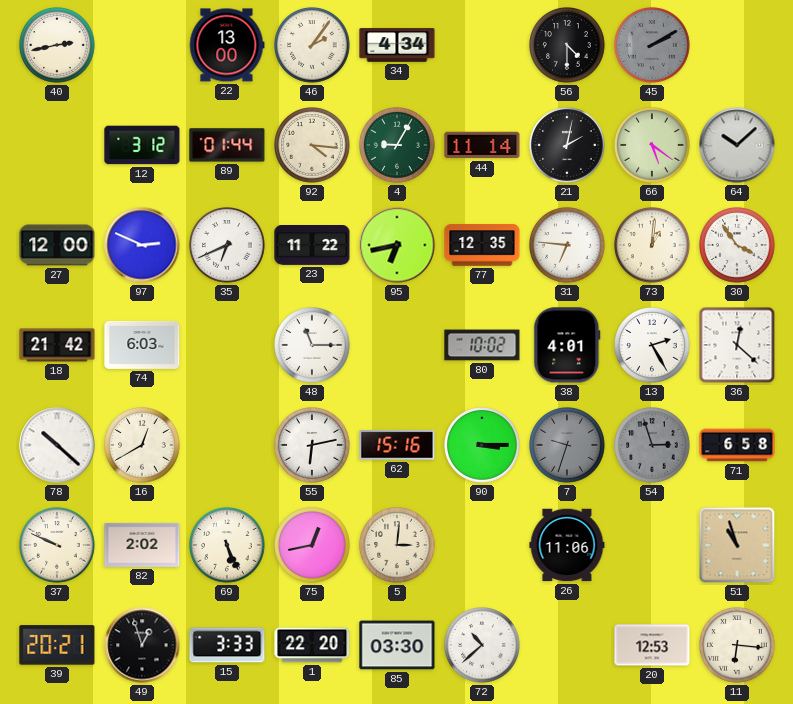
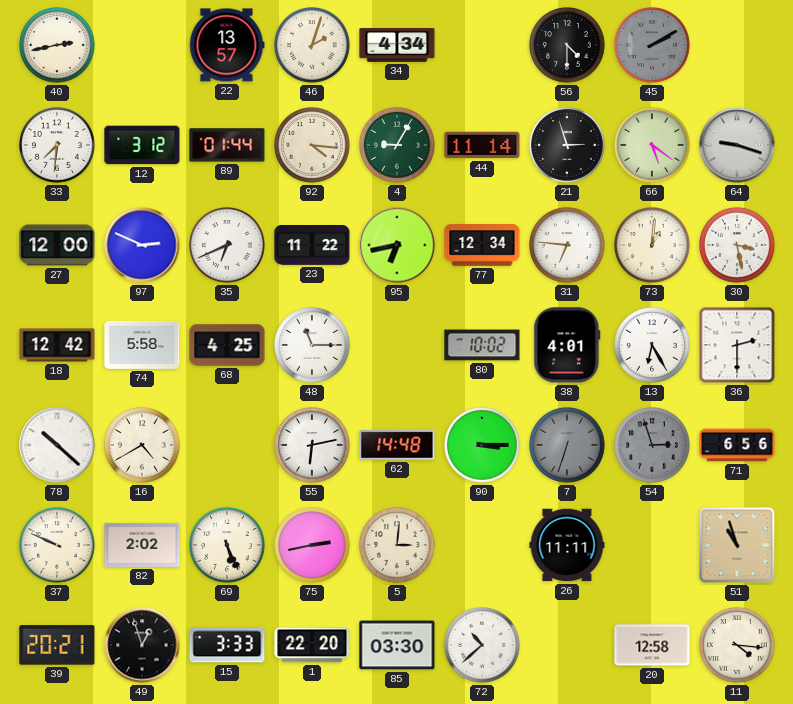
22: 13:00 -> 13:57
46: 2:06 -> 2:03
33: none -> 7:31
21: 2:02 -> 2:57
64: 10:08 -> 9:18
77: 12:35 -> 12:34
30: 3:54 -> 3:28
18: 21:42 -> 12:42
74: 6:03 -> 5:58
68: none -> 4:25
13: 2:25 -> 6:25
36: 12:22 -> 2:30
16: 12:40 -> 4:40
62: 15:16 -> 14:48
7: 9:33 -> 6:33
71: 6:58 -> 6:56
75: 12:43 -> 2:43
26: 11:06 -> 11:11
20: 12:53 -> 12:58
11: 6:16 -> 4:16
